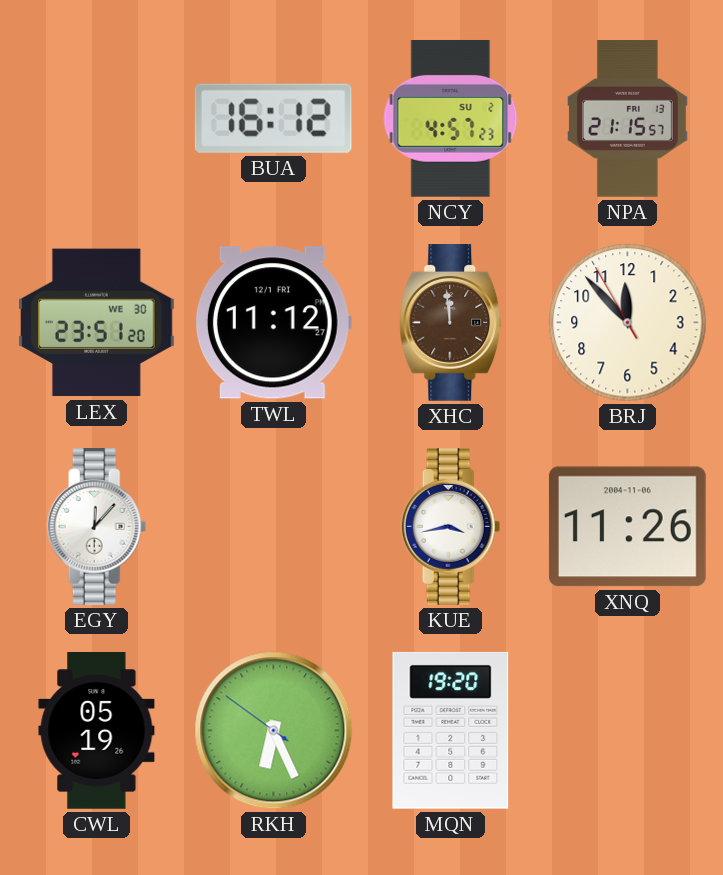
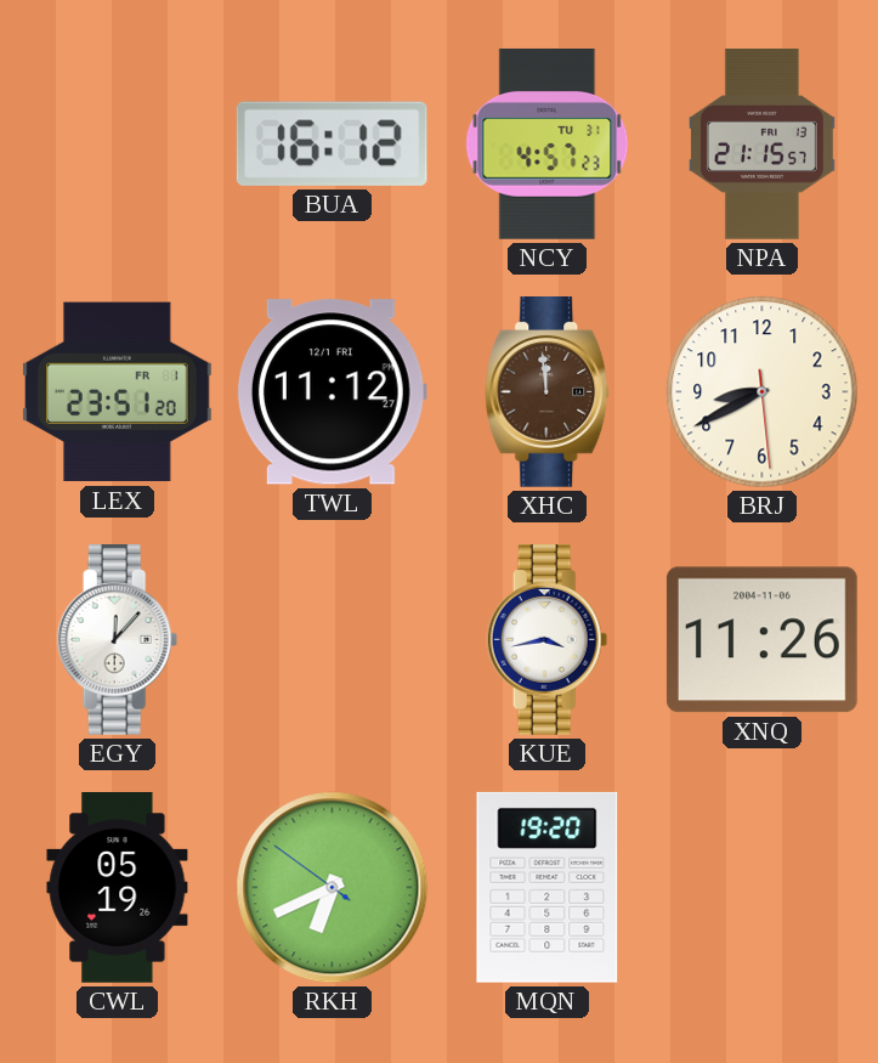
NCY date: SU 2 -> TU 31
LEX date: WE 30 -> FR 1
BRJ: 11:52 -> 8:40
RKH: 6:25 -> 6:40
